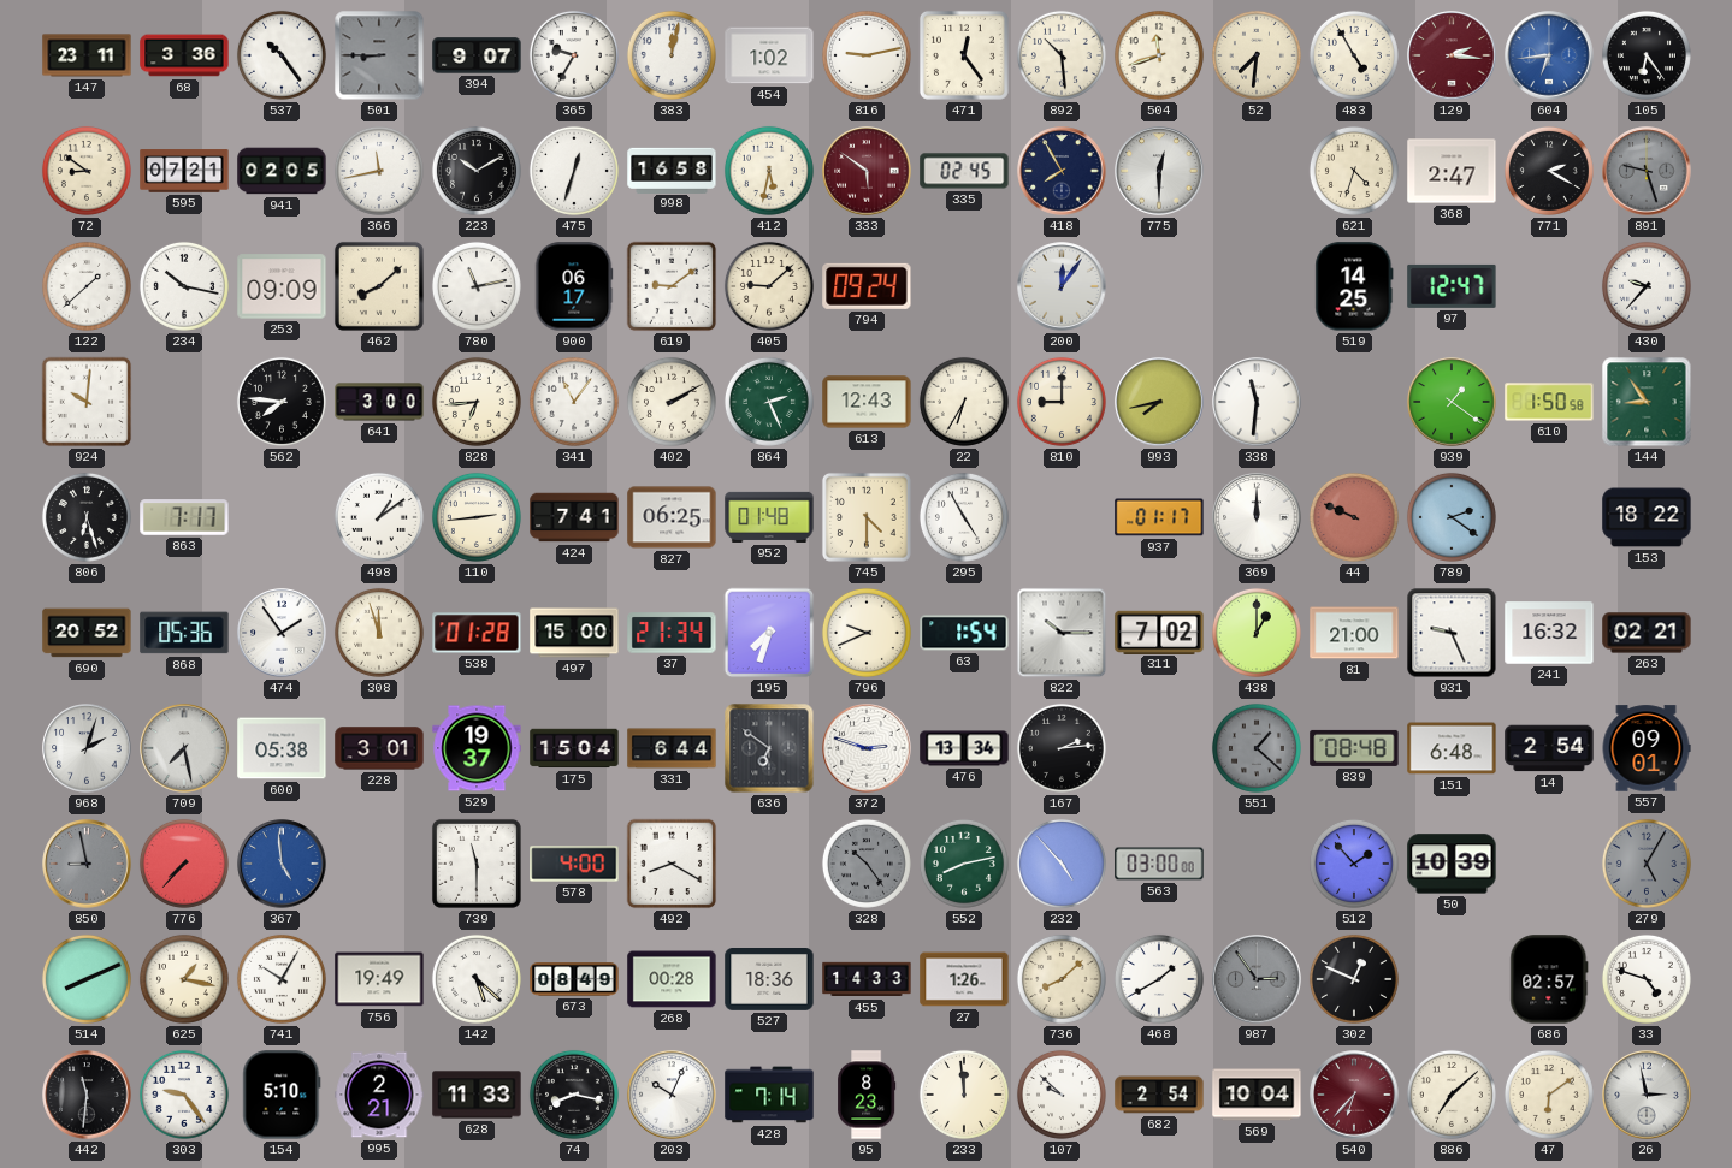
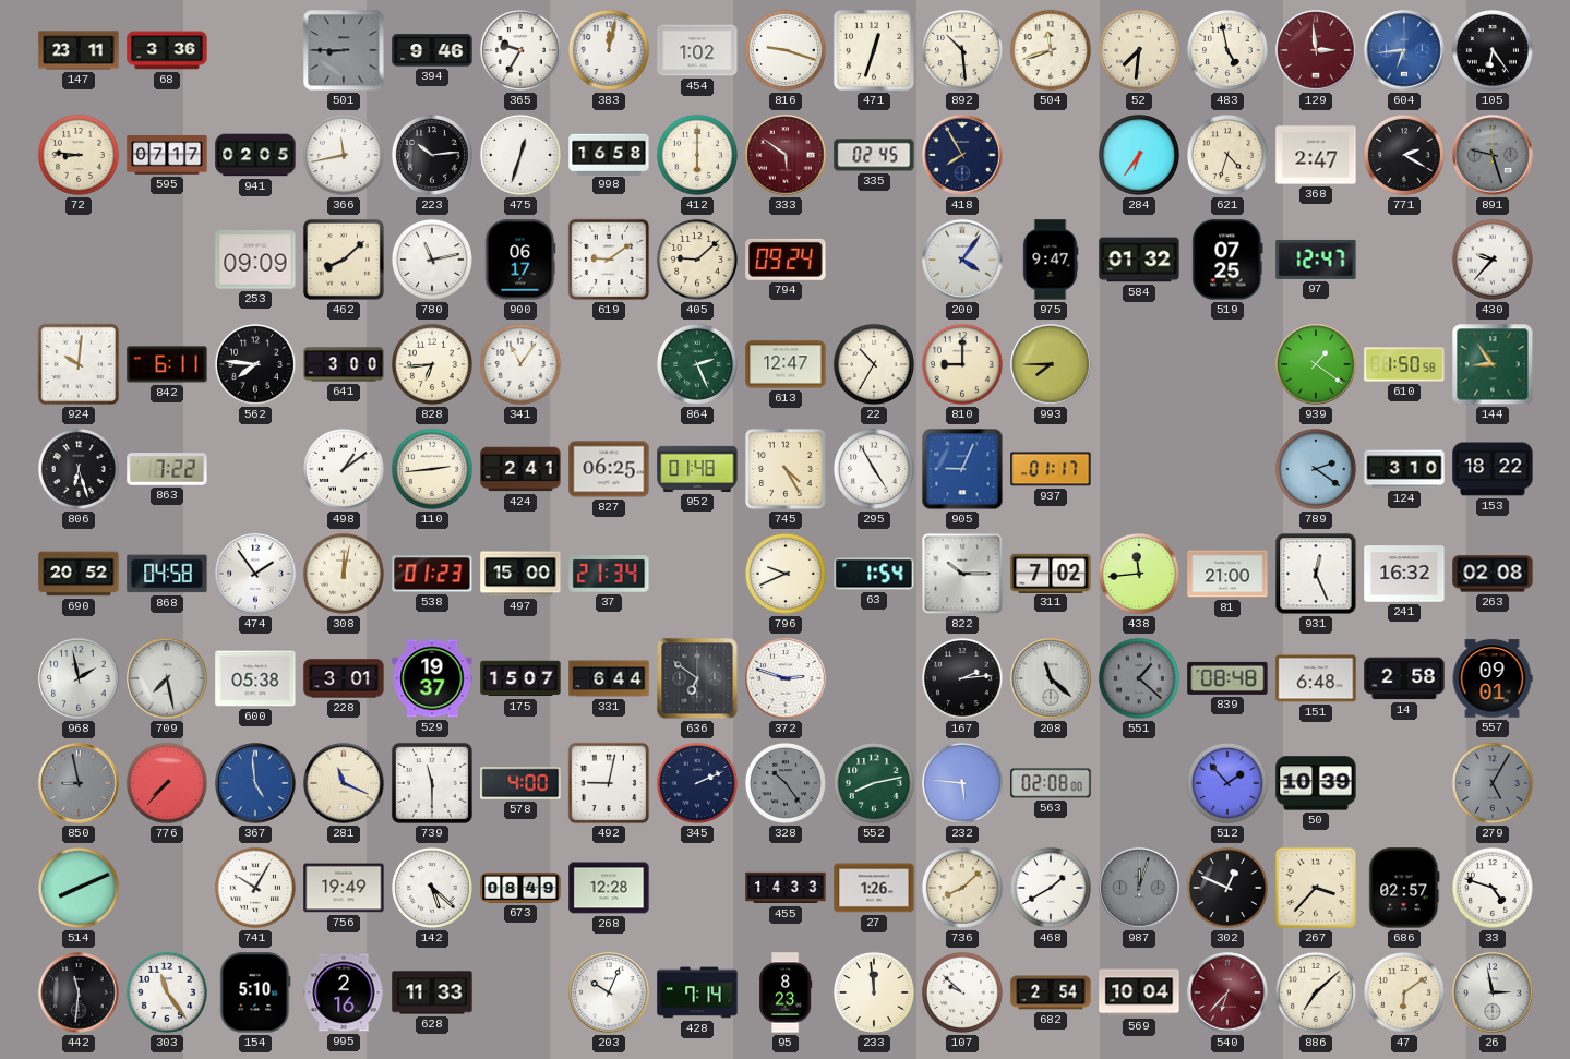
537: 10:24 -> none
394: 9:07 -> 9:46
816: 9:13 -> 9:18
471: 12:24 -> 12:33
483: 4:55 -> 4:58
129: 2:16 -> 2:59
72: 8:51 -> 8:46
595: 07:21 -> 07:17
223: 10:10 -> 10:14
412: 5:32 -> 6:00
775: 12:30 -> none
284: none -> 6:36
122: 1:38 -> none
234: 10:17 -> none
200: 12:06 -> 4:06
975: none -> 9:47
584: none -> 01:32
519: 14:25 -> 07:25
842: none -> 6:11
402: 2:10 -> none
613: 12:43 -> 12:47
22: 6:35 -> 10:35
993: 7:43 -> 7:45
338: 11:31 -> none
863: 7:17 -> 7:22
424: 7:41 -> 2:41
745: 4:30 -> 4:25
905: none -> 9:04
369: 12:00 -> none
44: 9:49 -> none
124: none -> 3:10
868: 05:36 -> 04:58
308: 11:57 -> 12:02
538: 01:28 -> 01:23
195: 7:33 -> none
438: 1:00 -> 11:44
931: 9:26 -> 12:26
263: 02:21 -> 02:08
968: 2:03 -> 1:58
175: 15:04 -> 15:07
476: 13:34 -> none
208: none -> 11:22
14: 2:54 -> 2:58
281: none -> 11:19
492: 8:20 -> 9:02
345: none -> 2:11
232: 4:53 -> 5:46
563: 03:00 -> 02:08
625: 1:17 -> none
268: 00:28 -> 12:28
527: 18:36 -> none
987: 2:54 -> 12:03
267: none -> 3:37
303: 9:24 -> 11:24
995: 2:21 -> 2:16
74: 8:17 -> none
